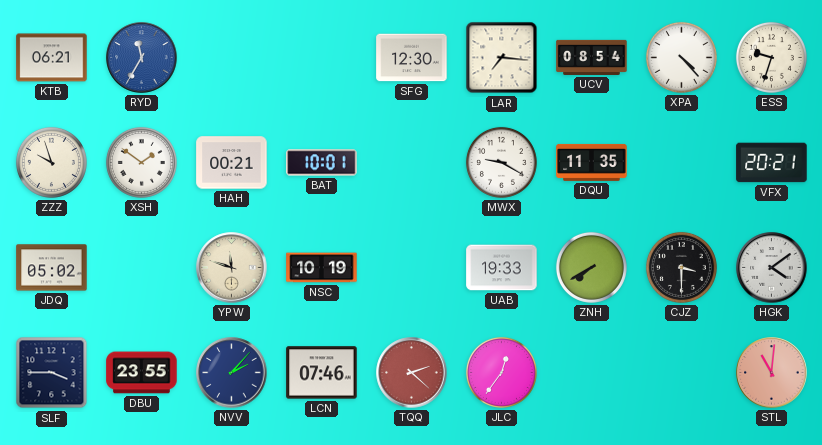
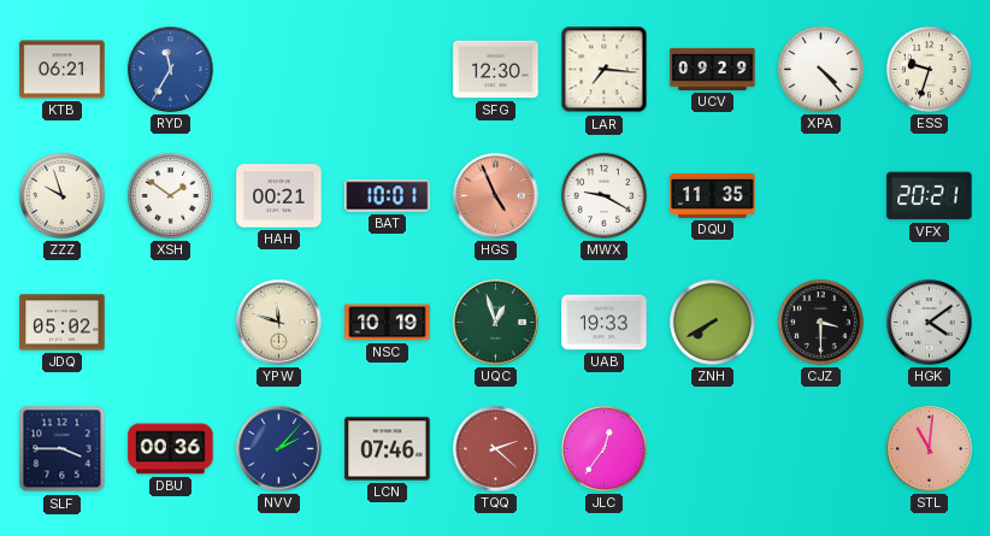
UCV: 08:54 -> 09:29
HGS: none -> 4:56
UQC: none -> 12:57
DBU: 23:55 -> 00:36
